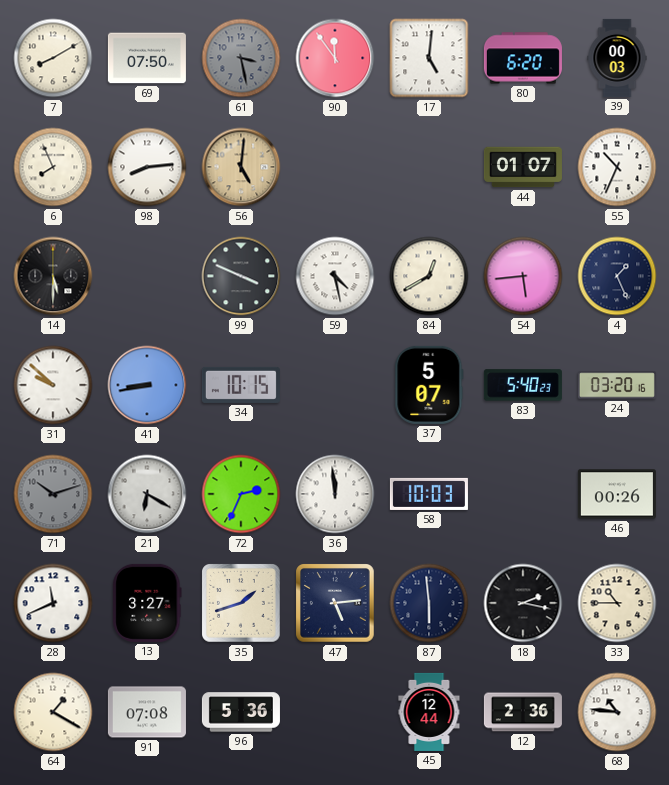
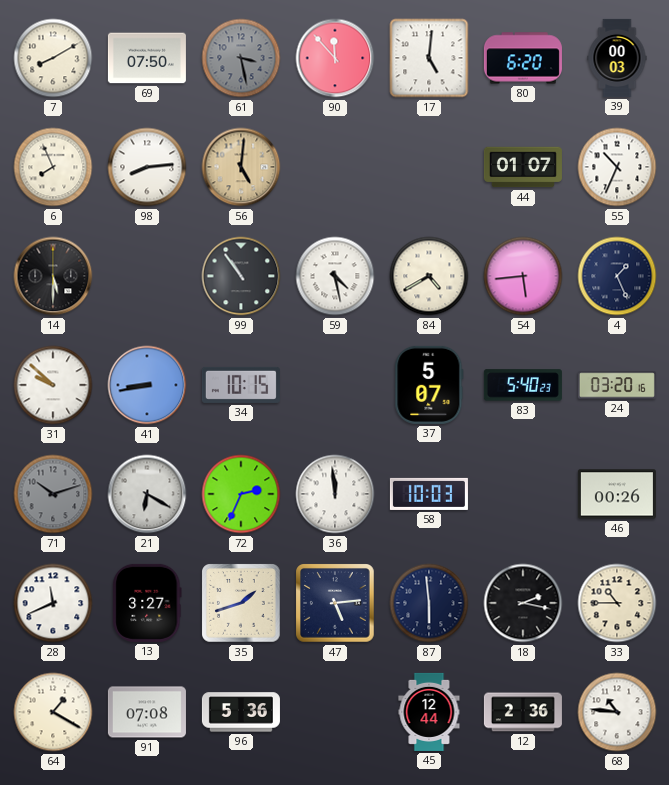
90: 11:54 -> 11:53
99: 3:49 -> 10:54
84: 12:40 -> 4:40
